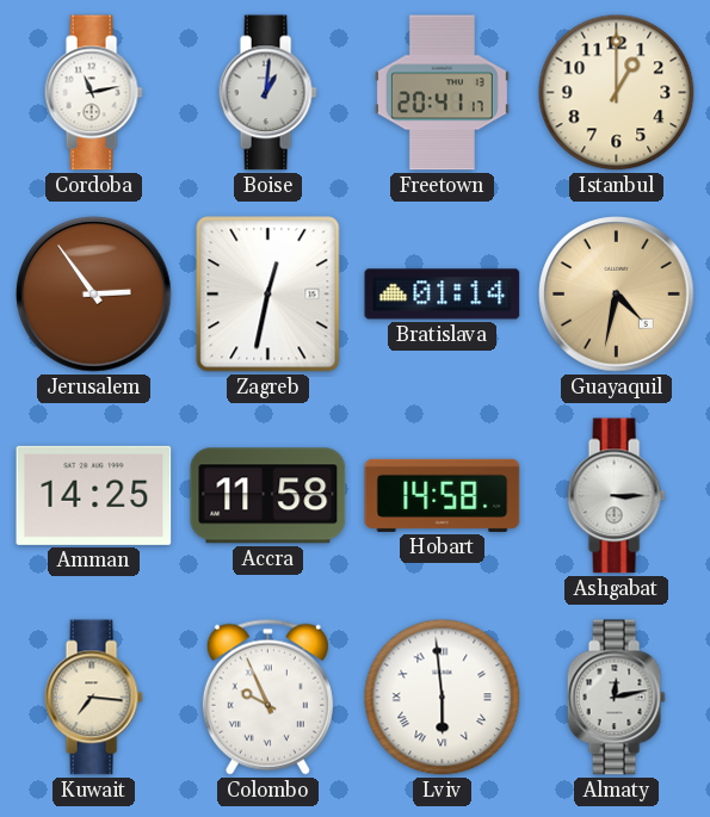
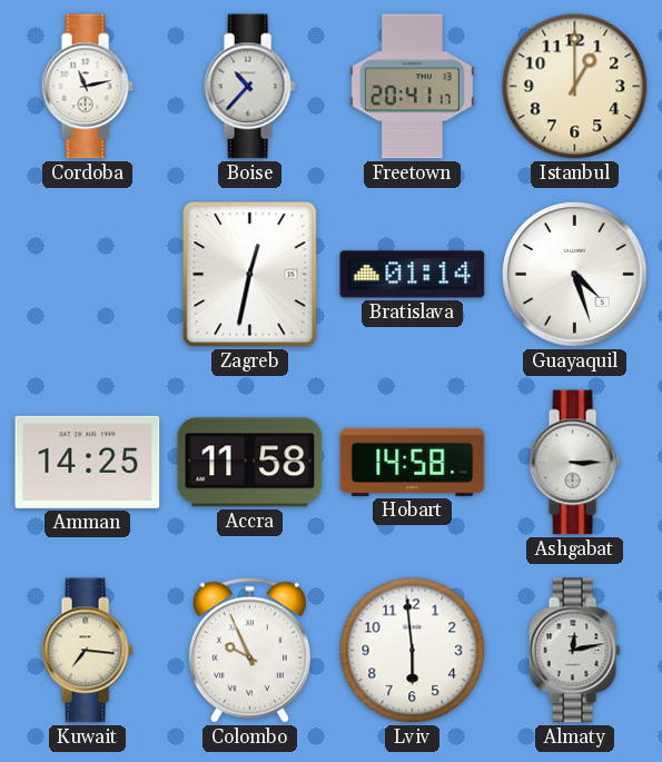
Boise: 1:01 -> 10:37
Jerusalem: 2:54 -> none
Guayaquil: 4:32 -> 4:27
Guayaquil dial: champagne -> white
Lviv numerals: Roman -> Arabic
